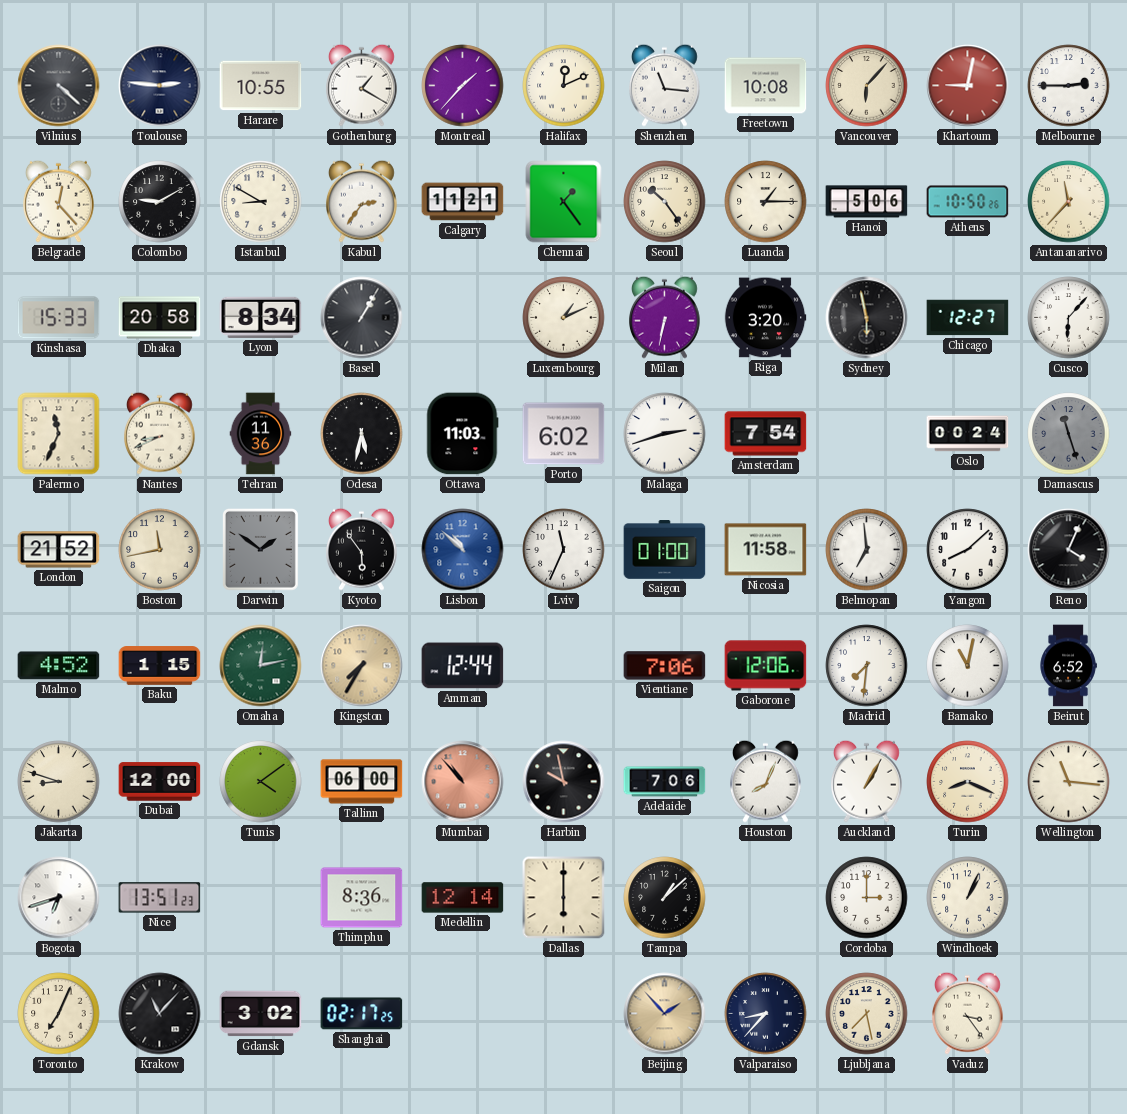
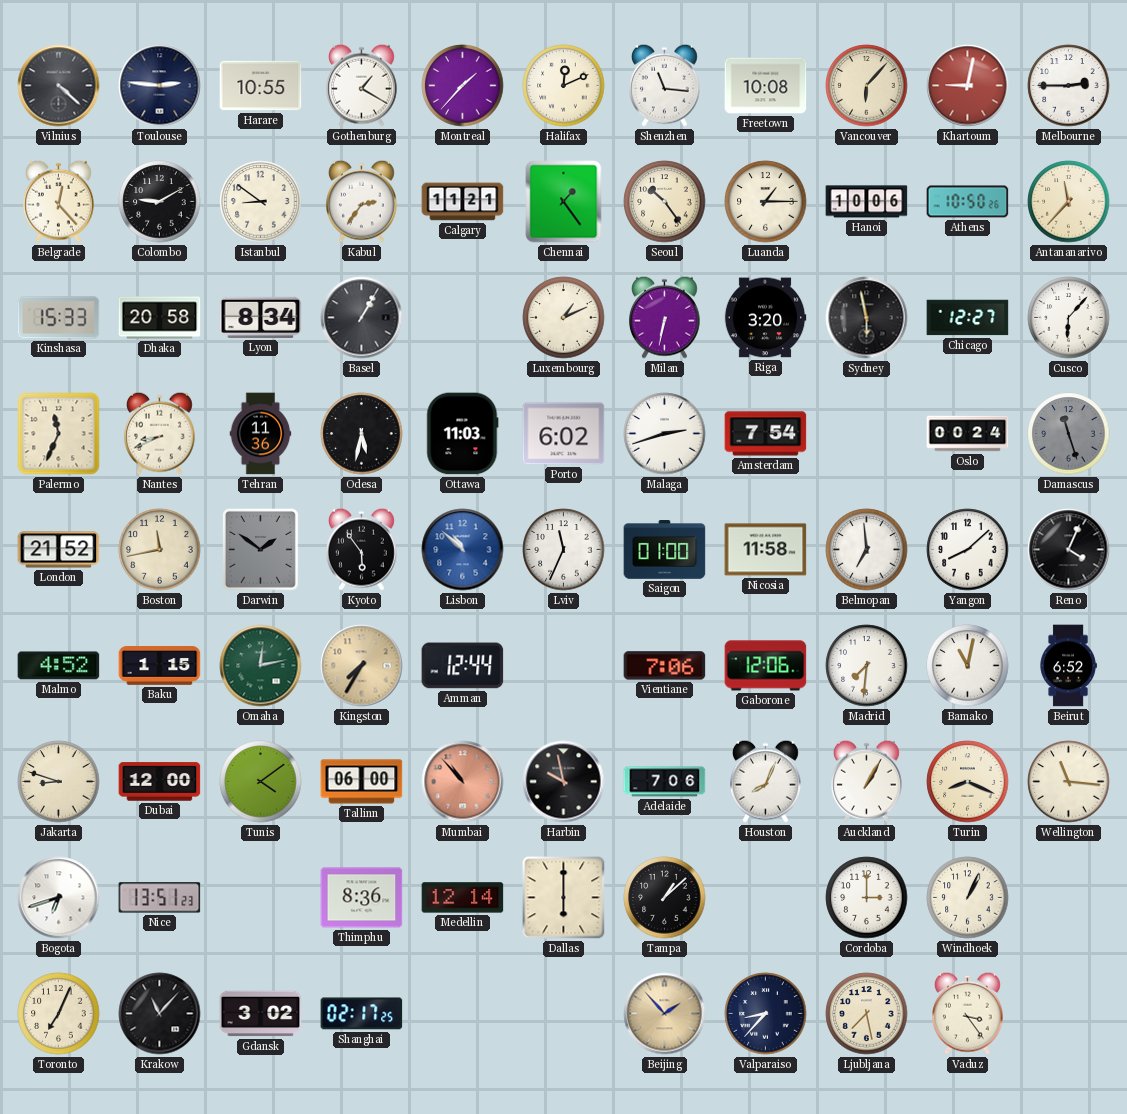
Istanbul: 8:50 -> 8:51
Hanoi: 5:06 -> 10:06
